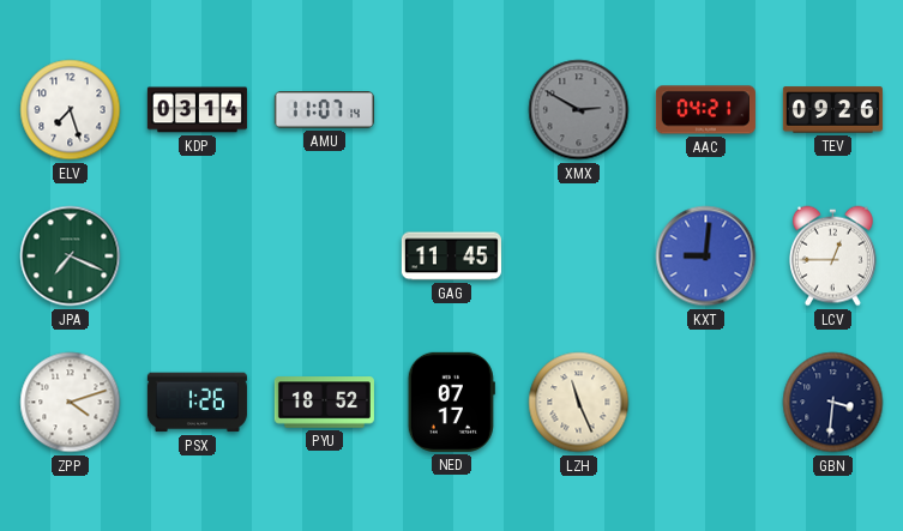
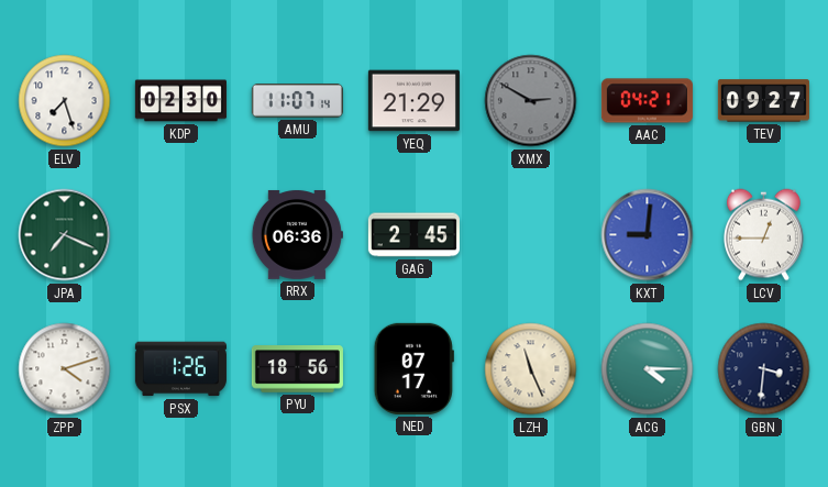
KDP: 03:14 -> 02:30
YEQ: none -> 21:29
TEV: 09:26 -> 09:27
RRX: none -> 06:36
GAG: 11:45 -> 2:45
PYU: 18:52 -> 18:56
ACG: none -> 4:15
